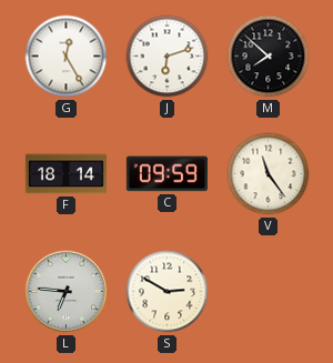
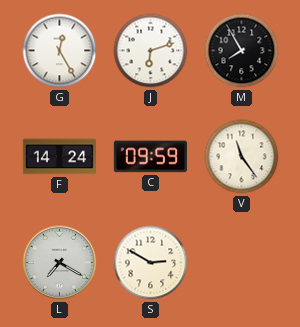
M: 7:52 -> 7:55
F: 18:14 -> 14:24
L: 6:46 -> 7:20
